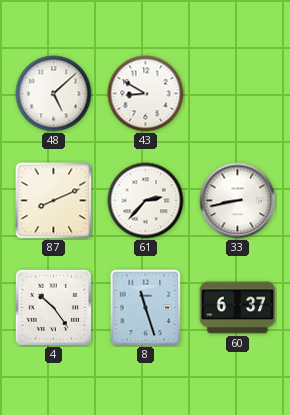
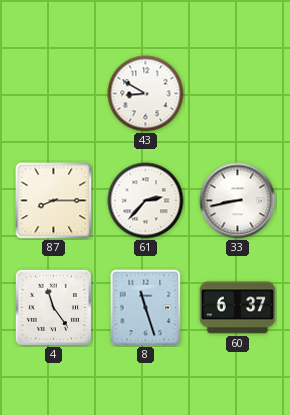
48: 5:08 -> none
87: 8:11 -> 8:15
4: 10:24 -> 11:24
